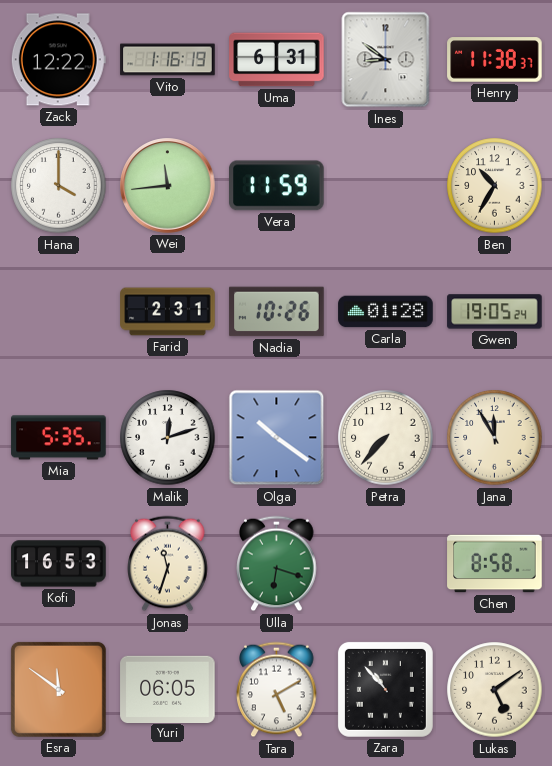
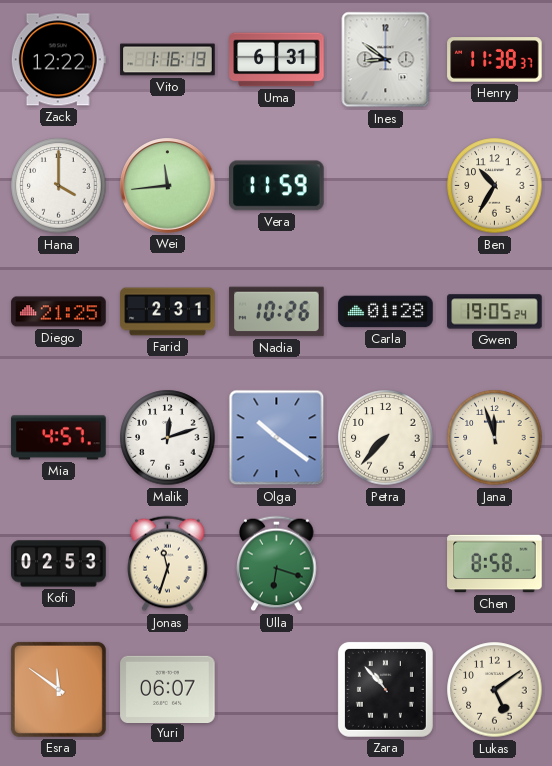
Diego: none -> 21:25
Mia: 5:35 -> 4:57
Jana: 11:55 -> 11:57
Kofi: 16:53 -> 02:53
Yuri: 06:05 -> 06:07
Tara: 5:10 -> none
